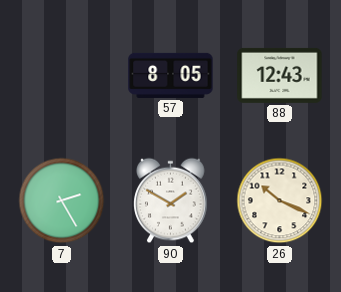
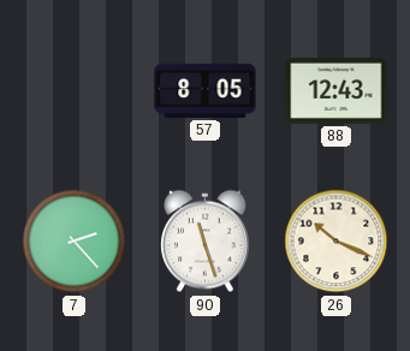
7: 2:25 -> 2:23
90: 1:50 -> 11:27
